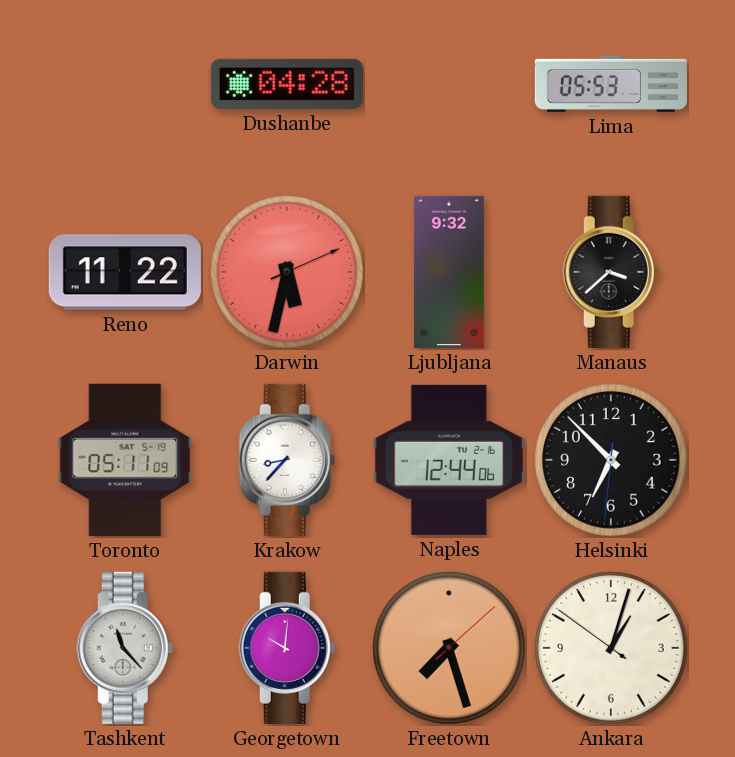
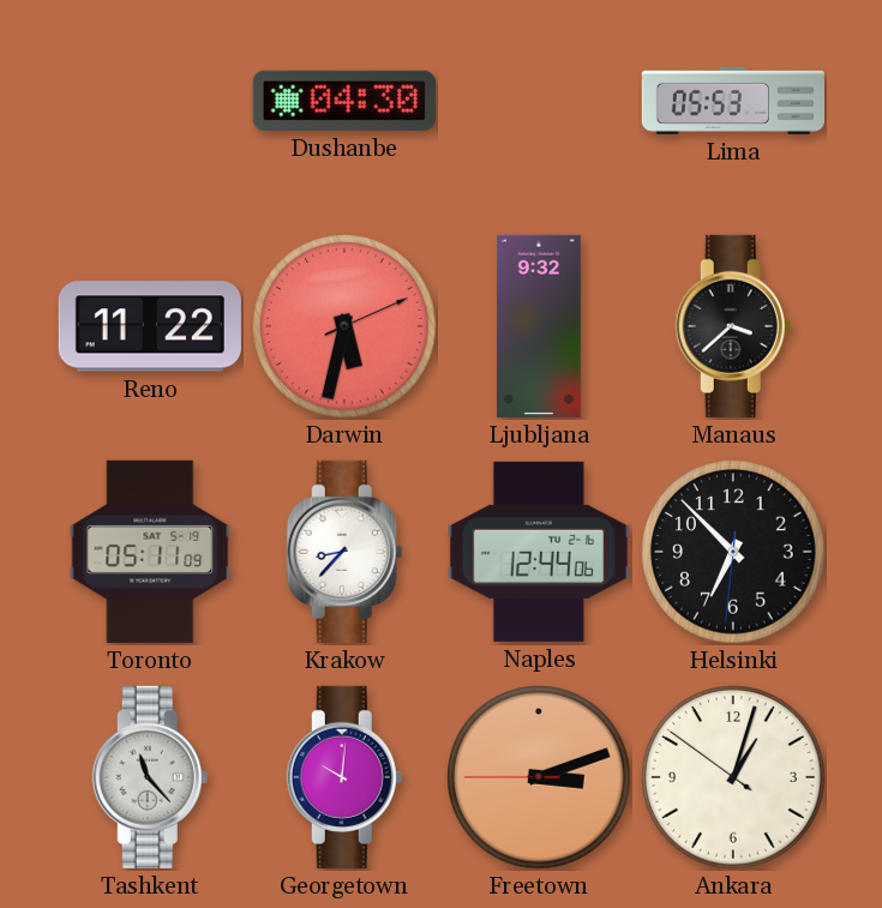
Dushanbe: 04:28 -> 04:30
Freetown: 7:27 -> 3:11
